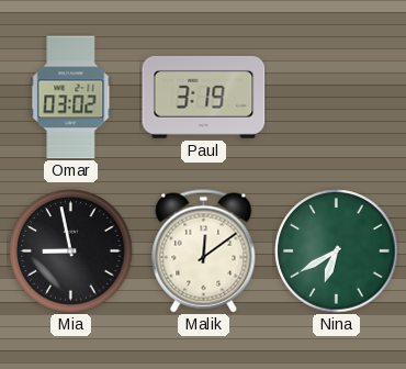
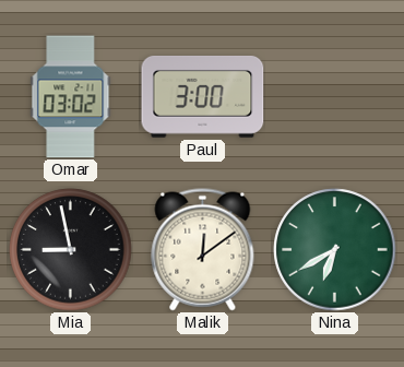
Paul: 3:19 -> 3:00
